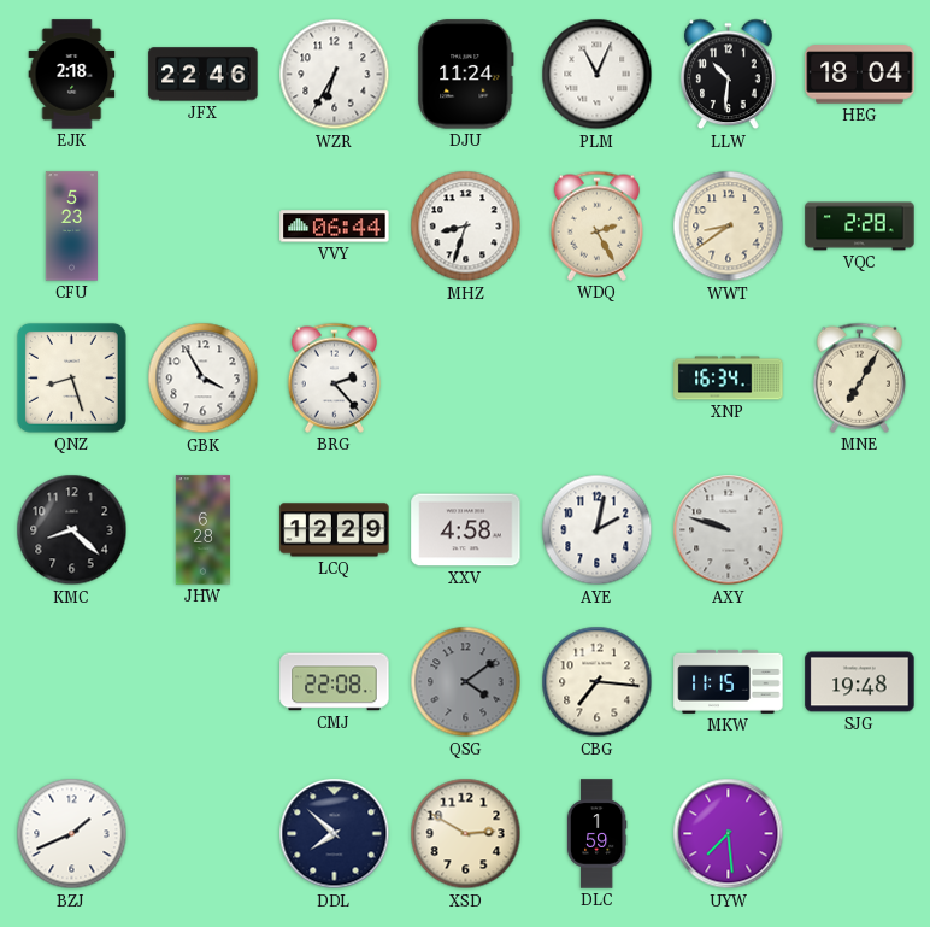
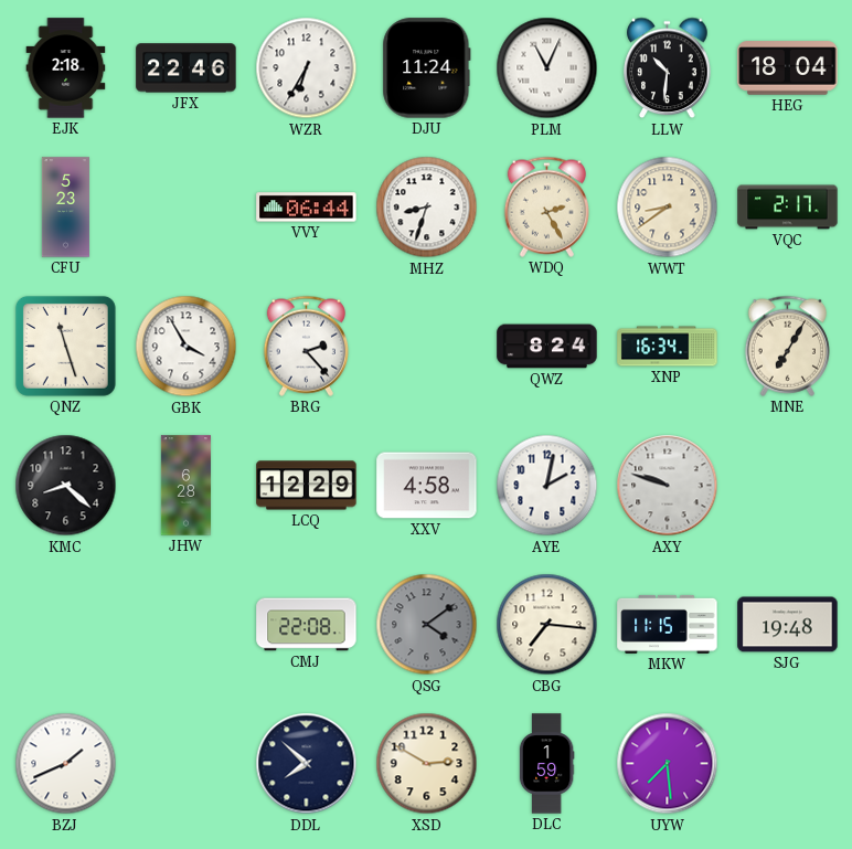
VQC: 2:28 -> 2:17
QNZ: 8:27 -> 11:27
QWZ: none -> 8:24
